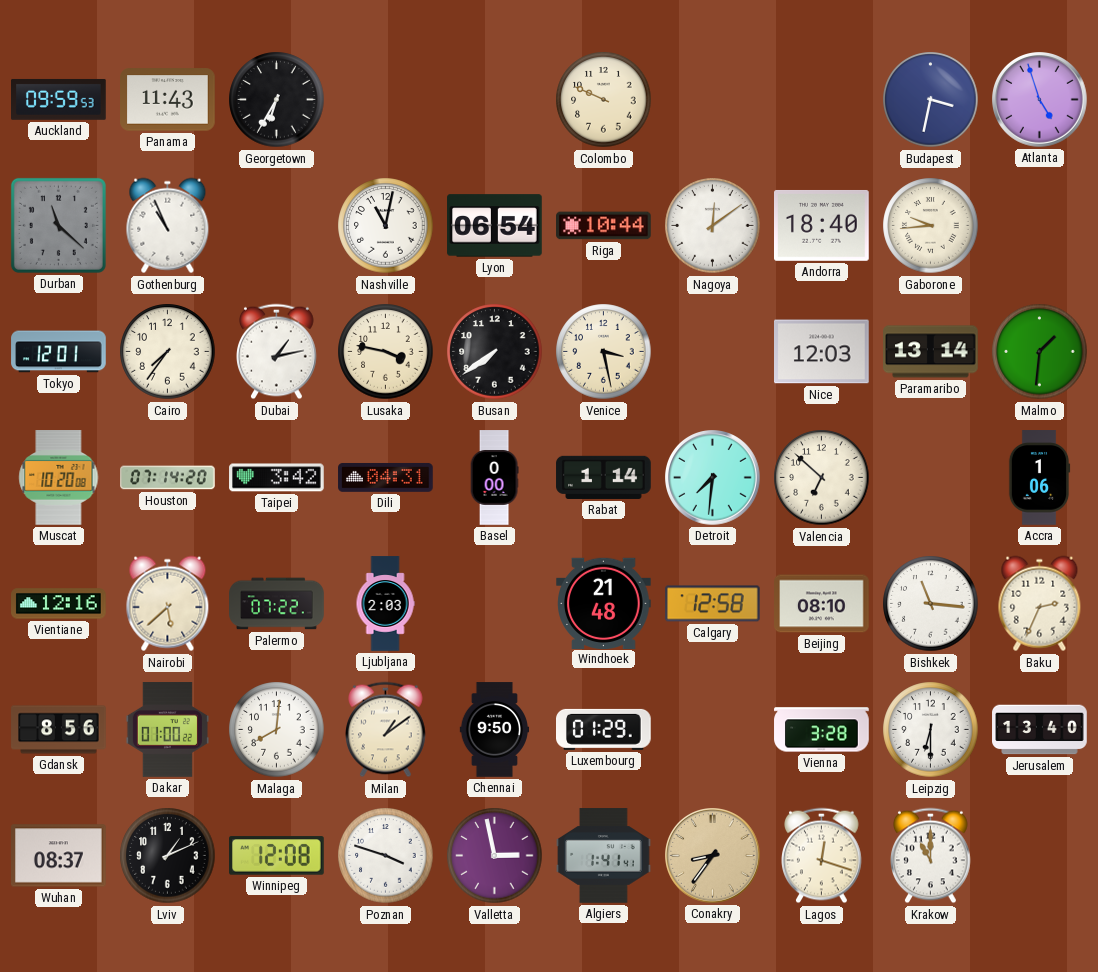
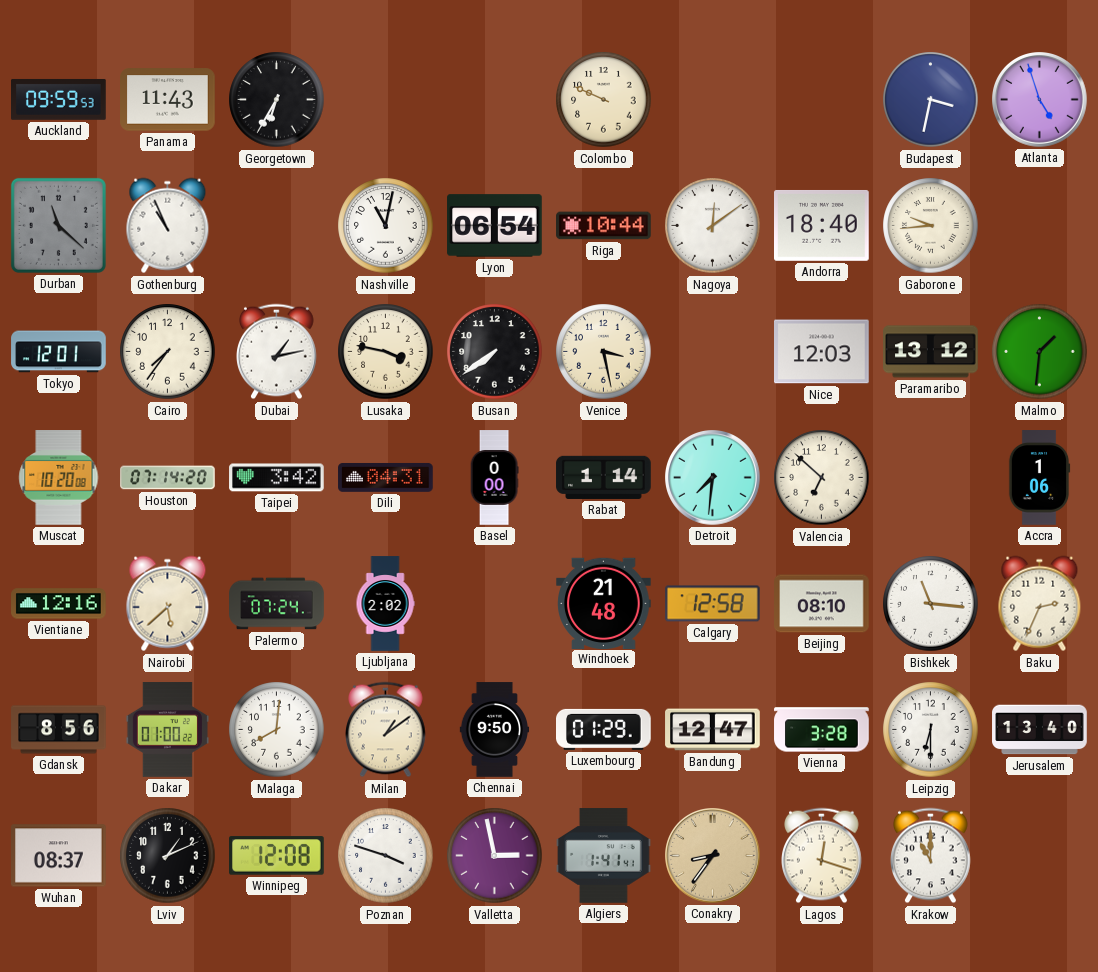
Paramaribo: 13:14 -> 13:12
Palermo: 07:22 -> 07:24
Ljubljana: 2:03 -> 2:02
Bandung: none -> 12:47
